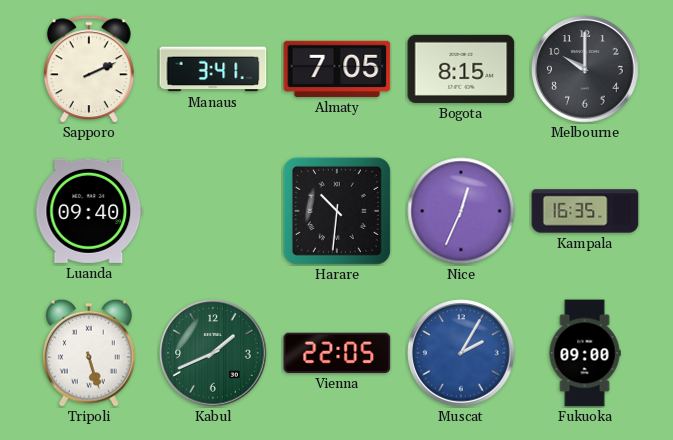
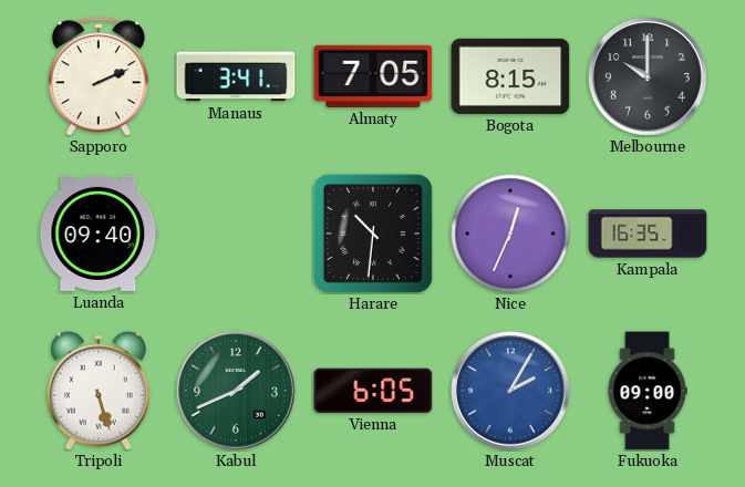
Vienna: 22:05 -> 6:05
